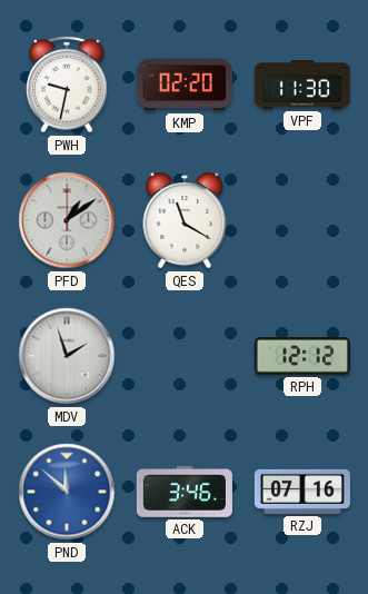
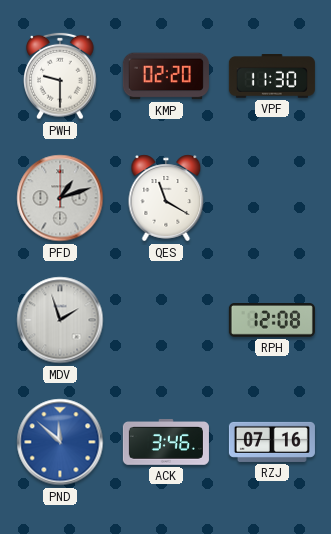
PWH: 9:32 -> 9:30
PFD: 1:09 -> 1:12
RPH: 12:12 -> 12:08
